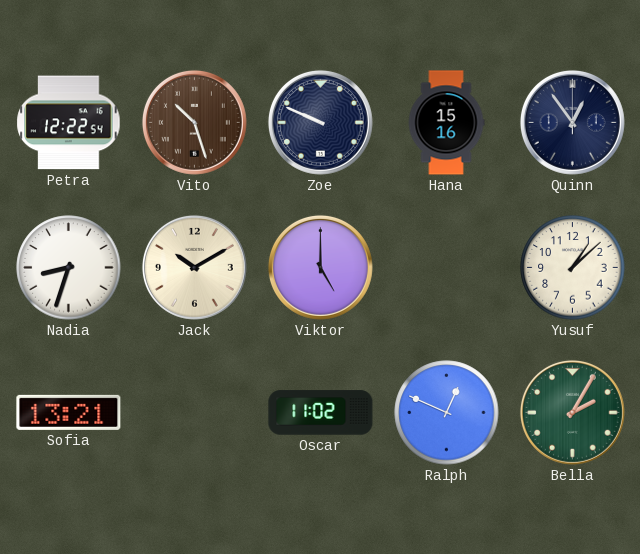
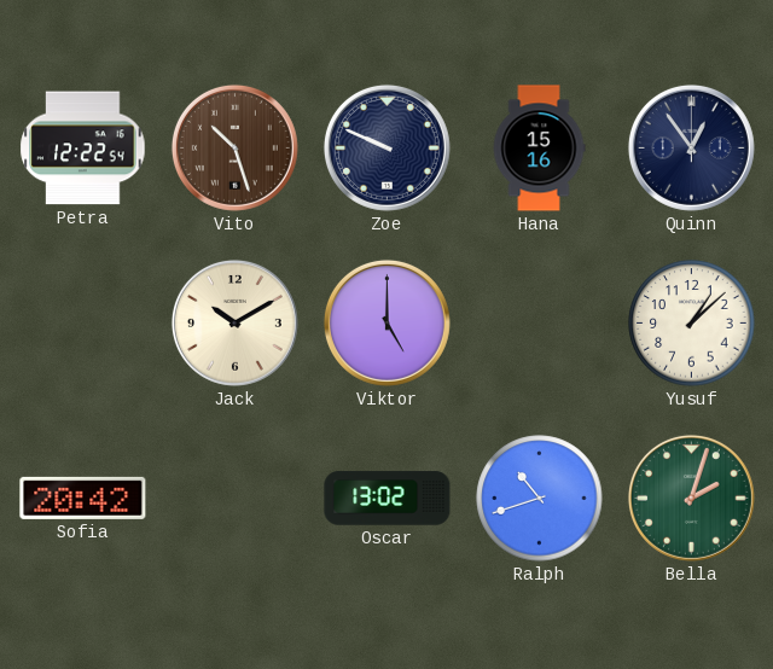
Nadia: 8:33 -> none
Sofia: 13:21 -> 20:42
Oscar: 11:02 -> 13:02
Ralph: 12:49 -> 10:42
Bella: 2:05 -> 2:03
